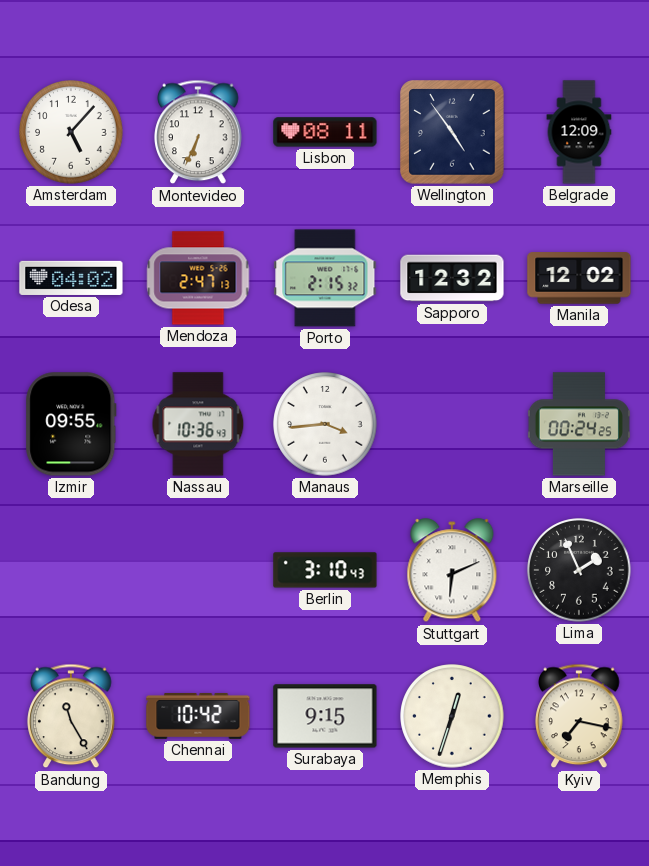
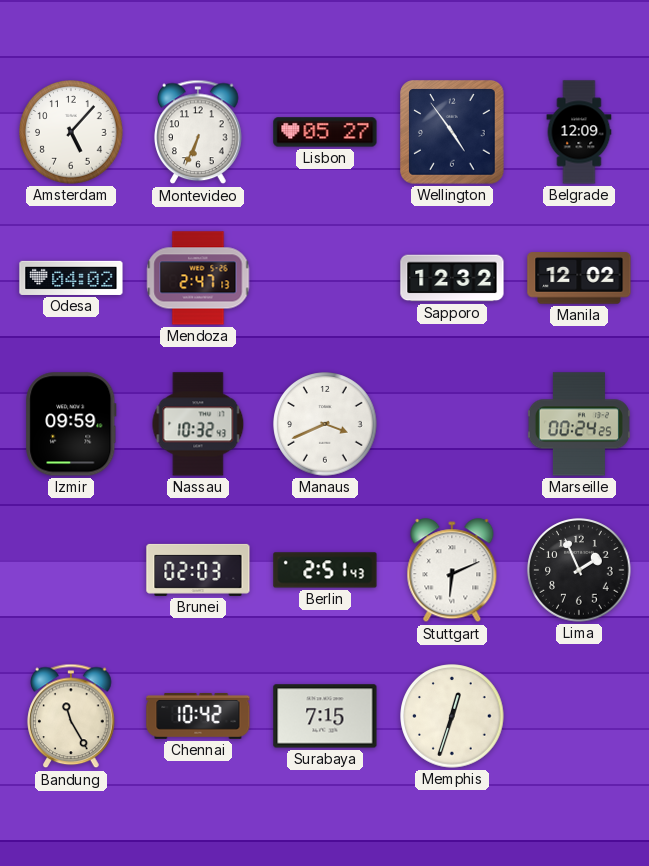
Lisbon: 08:11 -> 05:27
Porto: 2:15 -> none
Izmir: 09:55 -> 09:59
Nassau: 10:36 -> 10:32
Manaus: 3:44 -> 3:41
Brunei: none -> 02:03
Berlin: 3:10 -> 2:51
Surabaya: 9:15 -> 7:15
Kyiv: 7:17 -> none
